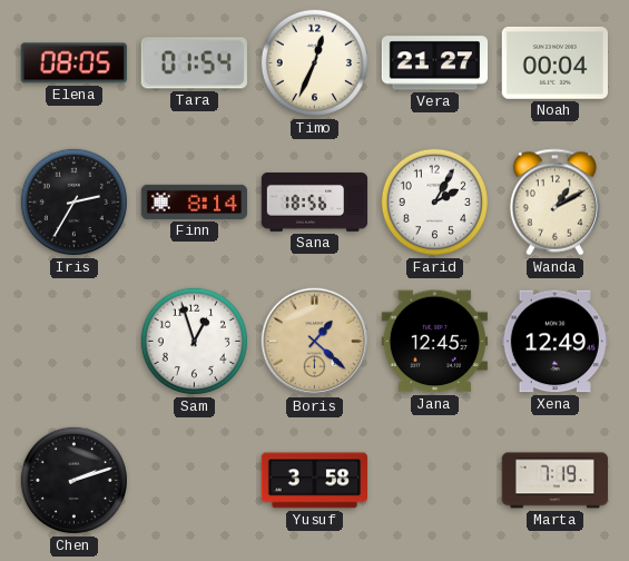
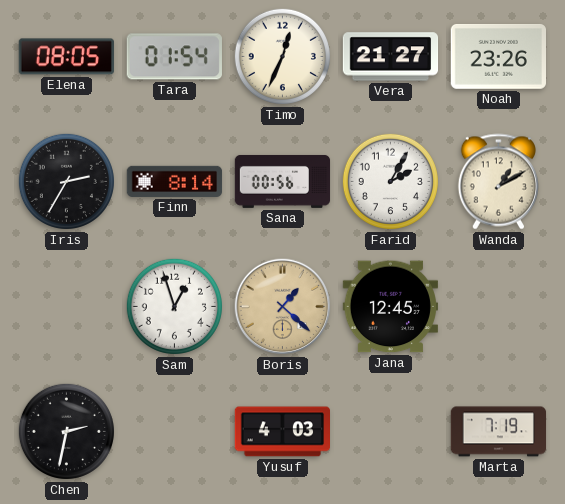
Noah: 00:04 -> 23:26
Sana: 18:56 -> 00:56
Xena: 12:49 -> none
Chen: 2:12 -> 2:32
Yusuf: 3:58 -> 4:03
